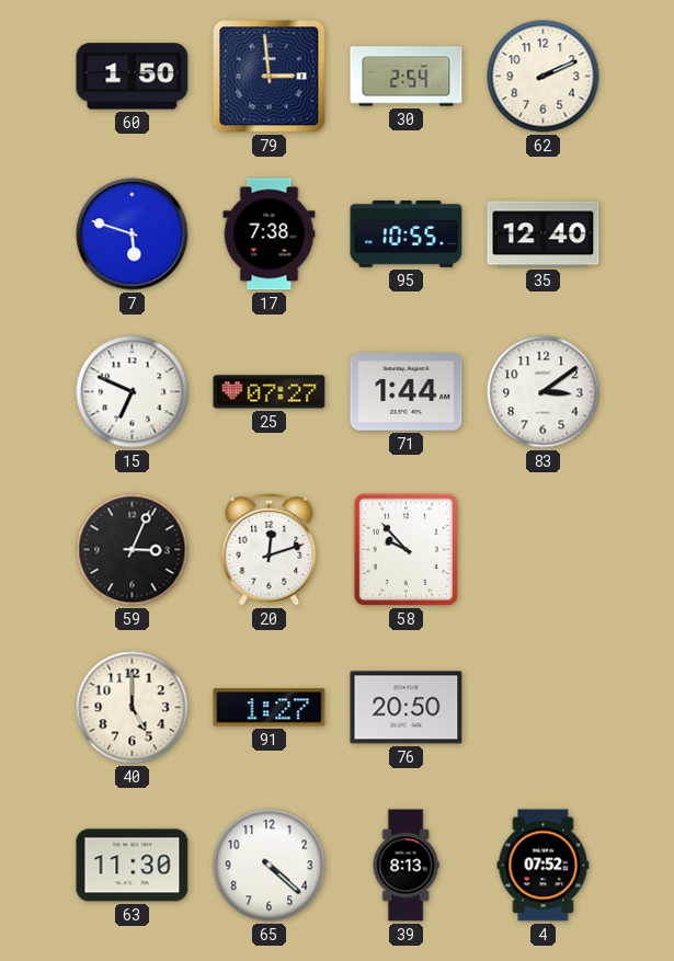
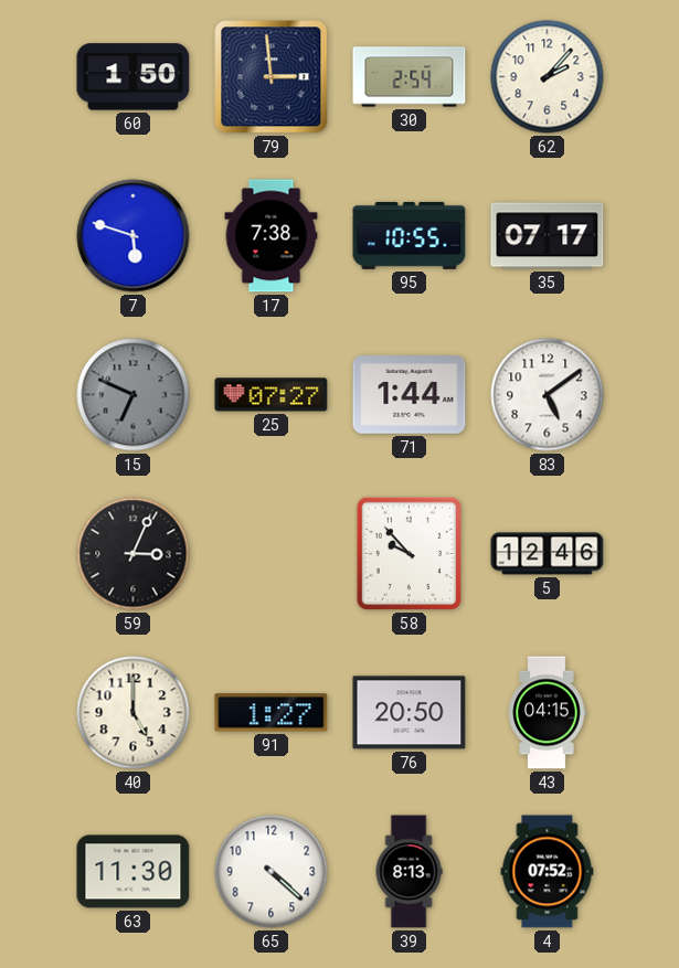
62: 2:11 -> 2:07
35: 12:40 -> 07:17
15 dial: white -> grey
83: 3:09 -> 5:09
20: 12:12 -> none
5: none -> 12:46
43: none -> 04:15
